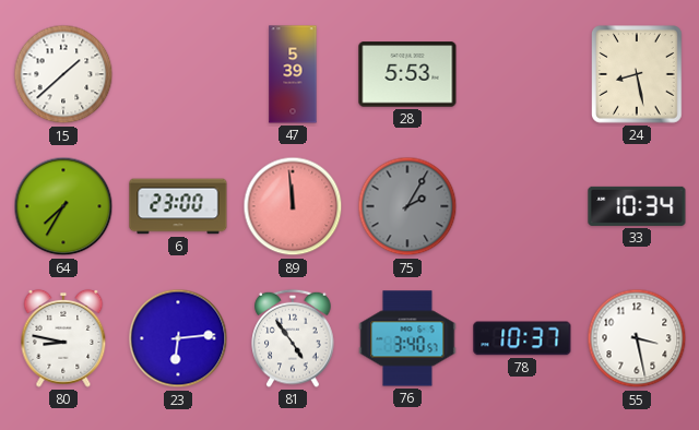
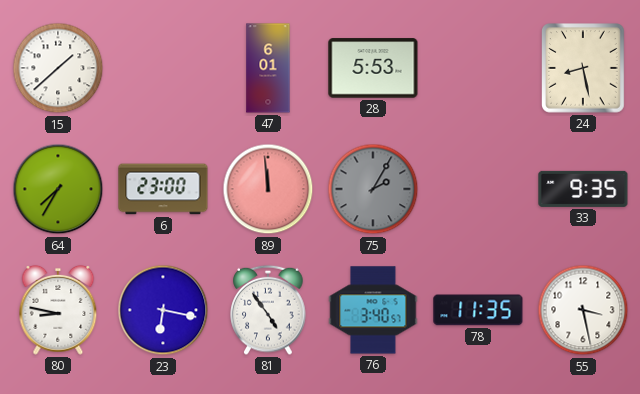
47: 5:39 -> 6:01
33: 10:34 -> 9:35
23: 6:14 -> 6:17
78: 10:37 -> 11:35
